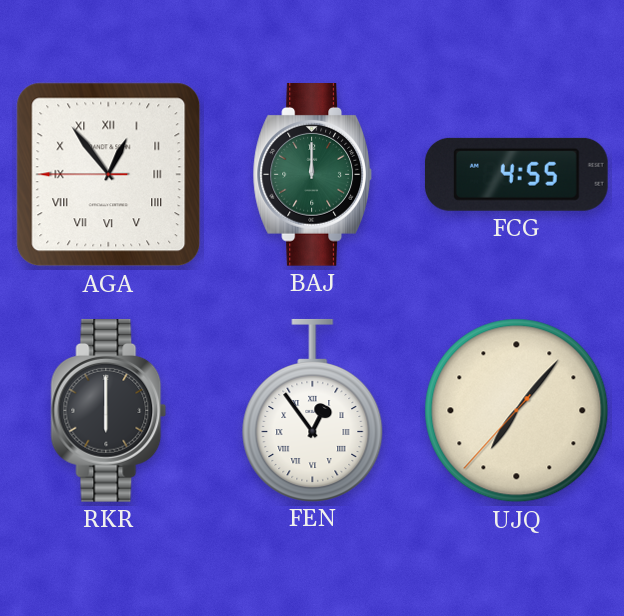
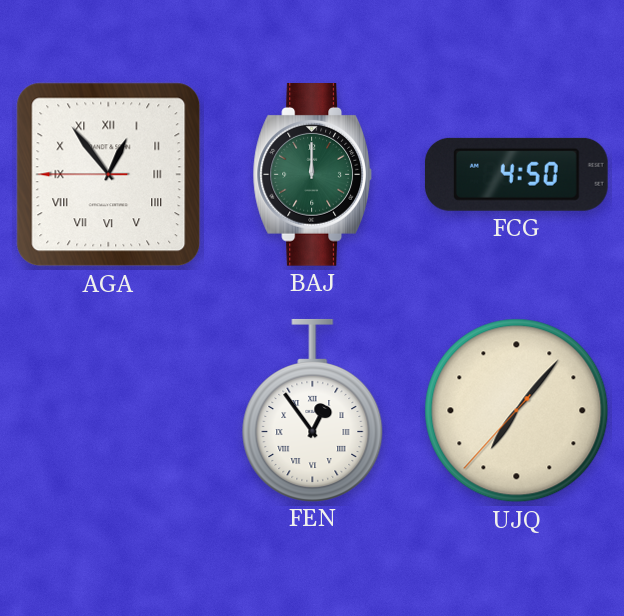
FCG: 4:55 -> 4:50
RKR: 6:00 -> none
